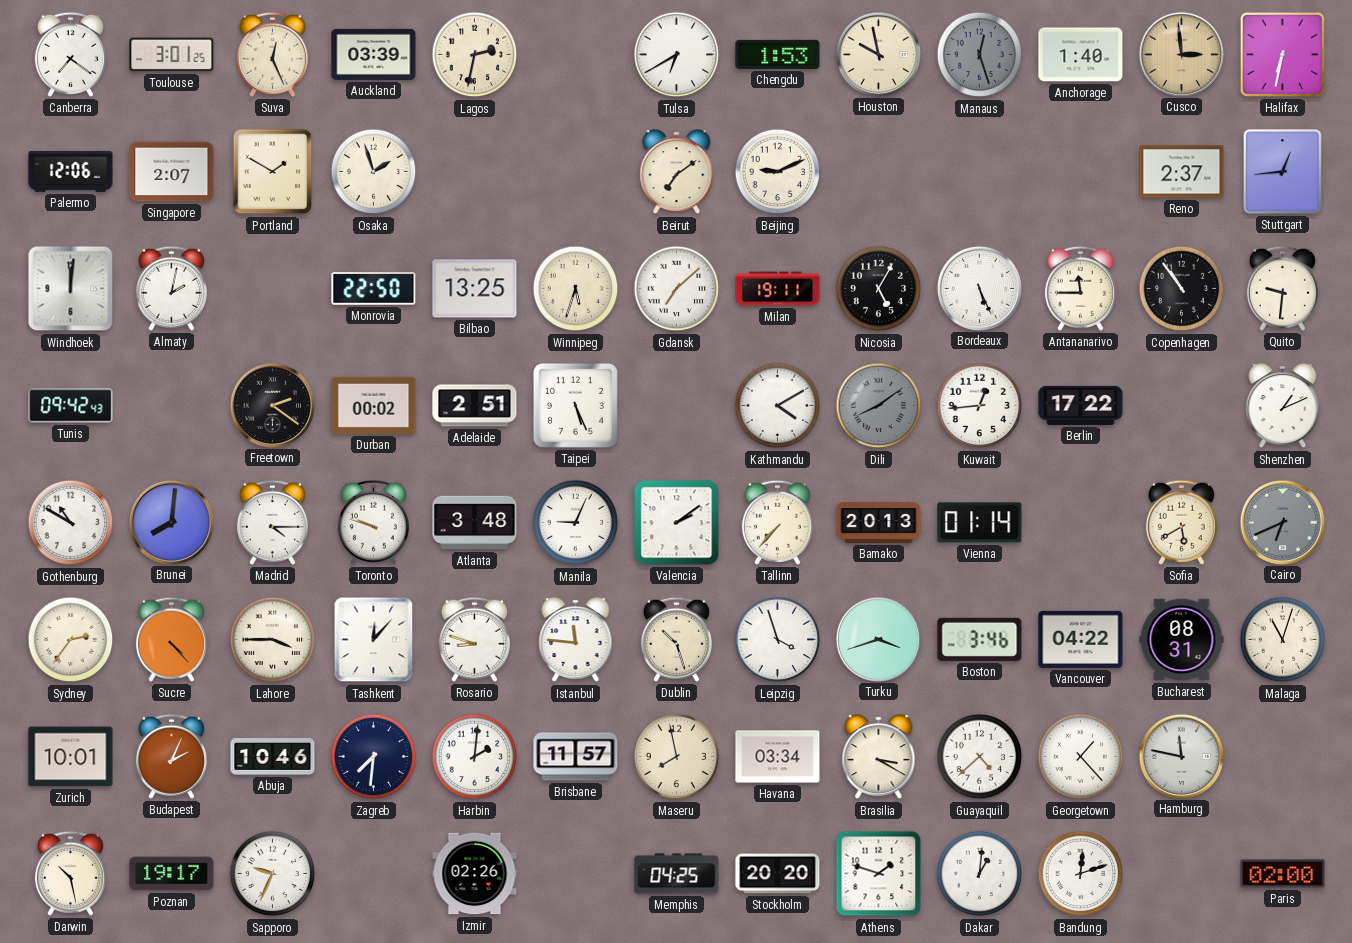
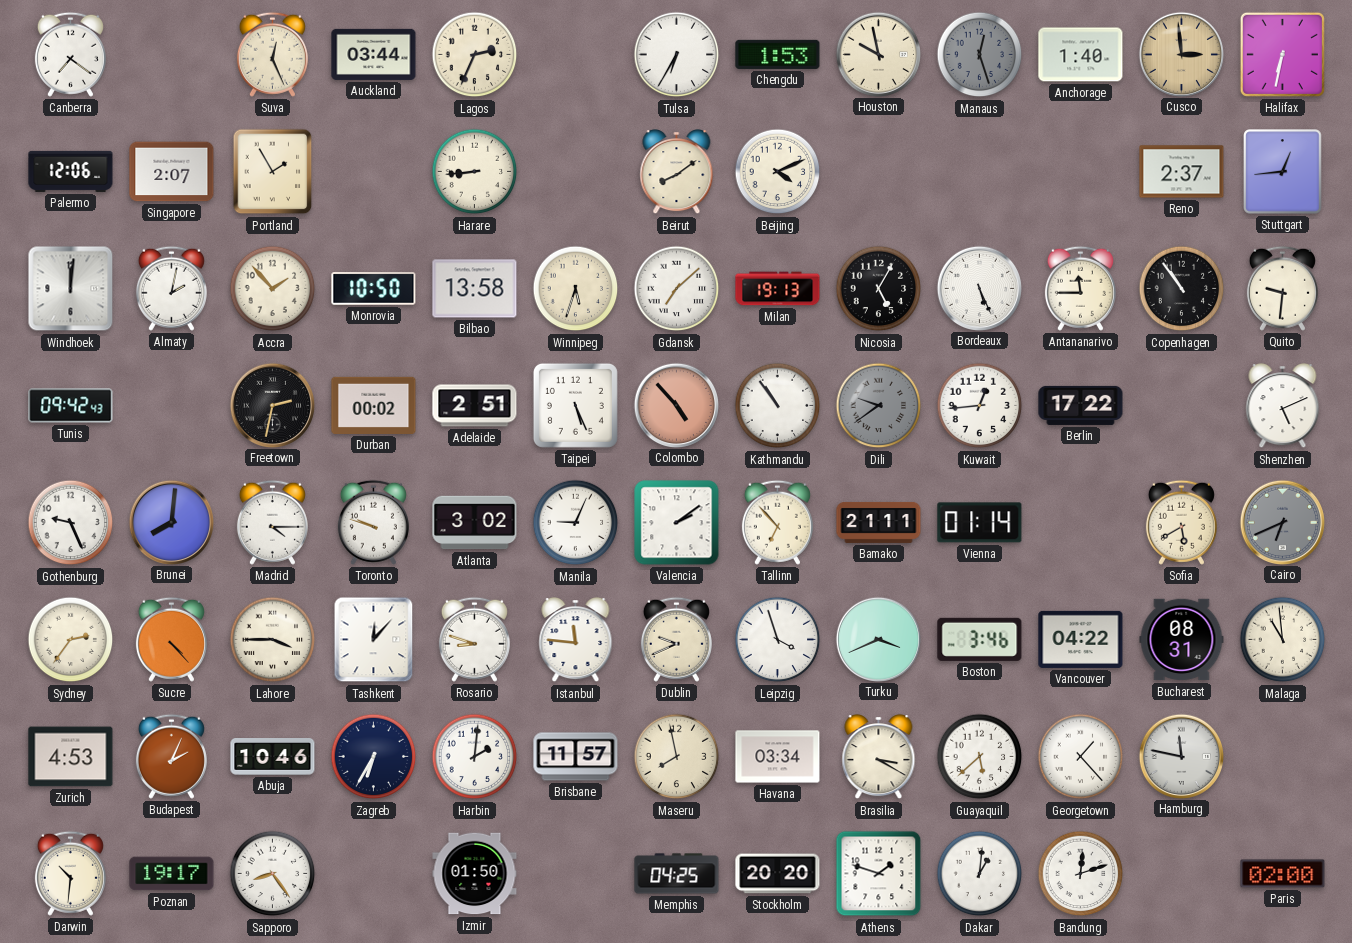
Toulouse: 3:01 -> none
Auckland: 03:39 -> 03:44
Lagos: 2:32 -> 2:34
Tulsa: 6:40 -> 6:35
Portland: 1:50 -> 1:55
Osaka: 1:57 -> none
Harare: none -> 8:44
Beirut: 7:09 -> 8:09
Beijing: 9:11 -> 4:11
Accra: none -> 1:53
Monrovia: 22:50 -> 10:50
Bilbao: 13:25 -> 13:58
Milan: 19:11 -> 19:13
Freetown: 2:21 -> 2:32
Colombo: none -> 4:53
Kathmandu: 4:10 -> 10:54
Dili: 8:09 -> 9:39
Shenzhen: 1:11 -> 5:11
Gothenburg: 10:50 -> 9:26
Atlanta: 3:48 -> 3:02
Tallinn: 7:37 -> 6:53
Bamako: 20:13 -> 21:11
Dublin: 10:27 -> 9:41
Turku: 3:42 -> 3:41
Malaga: 11:03 -> 10:59
Zurich: 10:01 -> 4:53
Zagreb: 7:31 -> 6:35
Guayaquil: 4:38 -> 5:38
Darwin: 10:28 -> 10:31
Sapporo: 9:34 -> 8:24
Izmir: 02:26 -> 01:50
